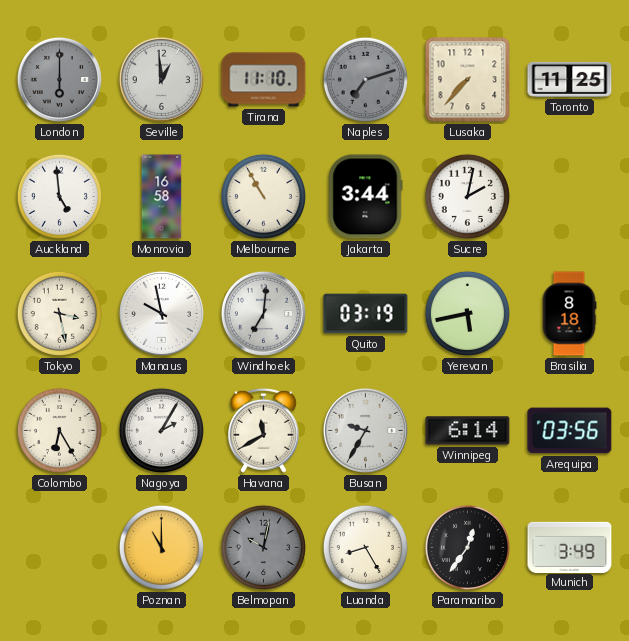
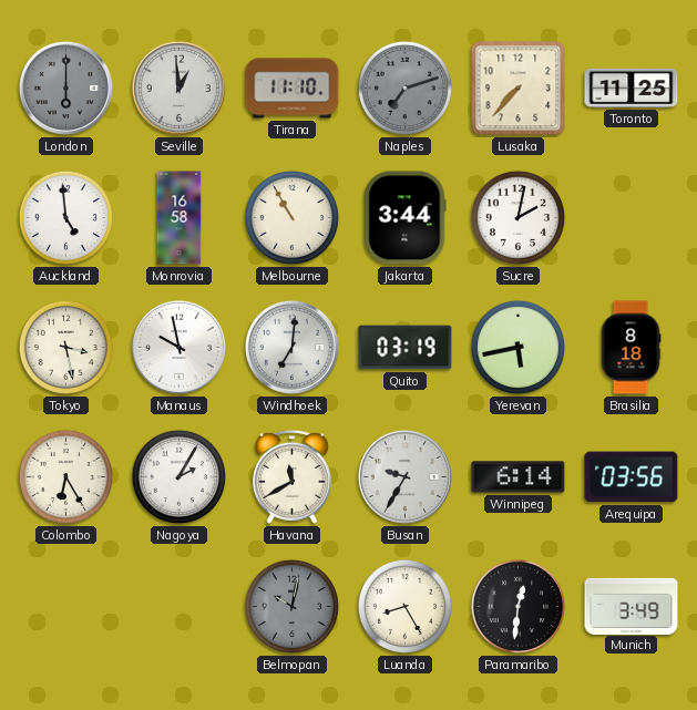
Poznan: 11:00 -> none
Paramaribo: 12:36 -> 12:31
